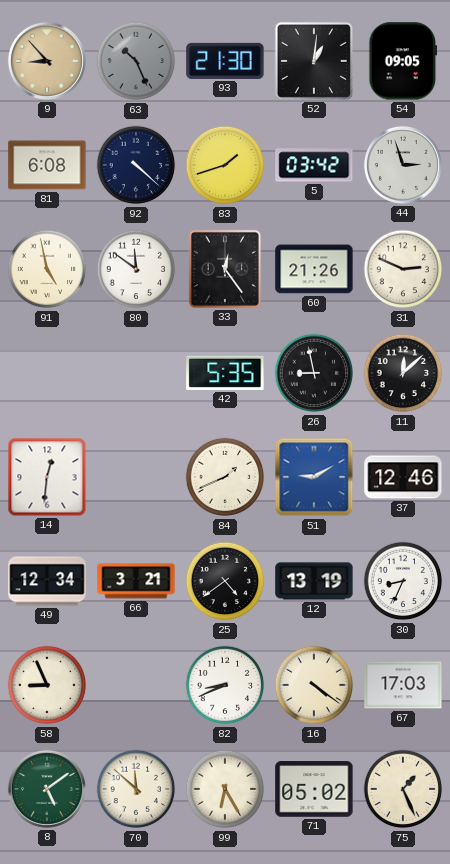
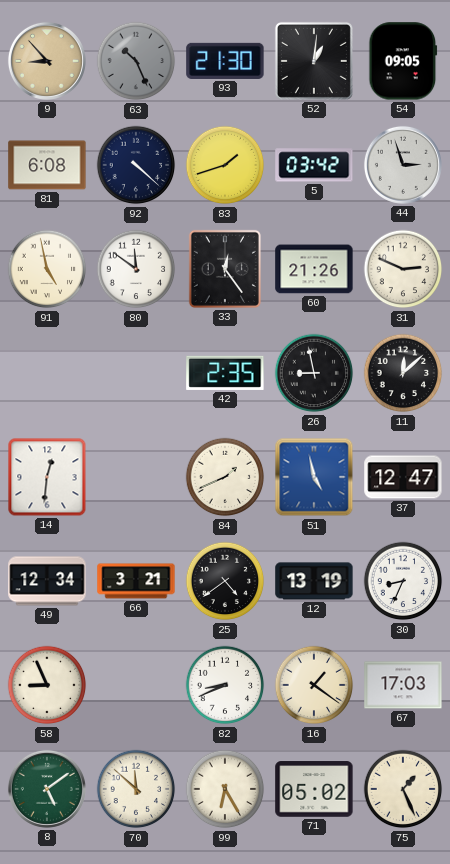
42: 5:35 -> 2:35
51: 9:10 -> 4:58
37: 12:46 -> 12:47
16: 4:21 -> 1:21
